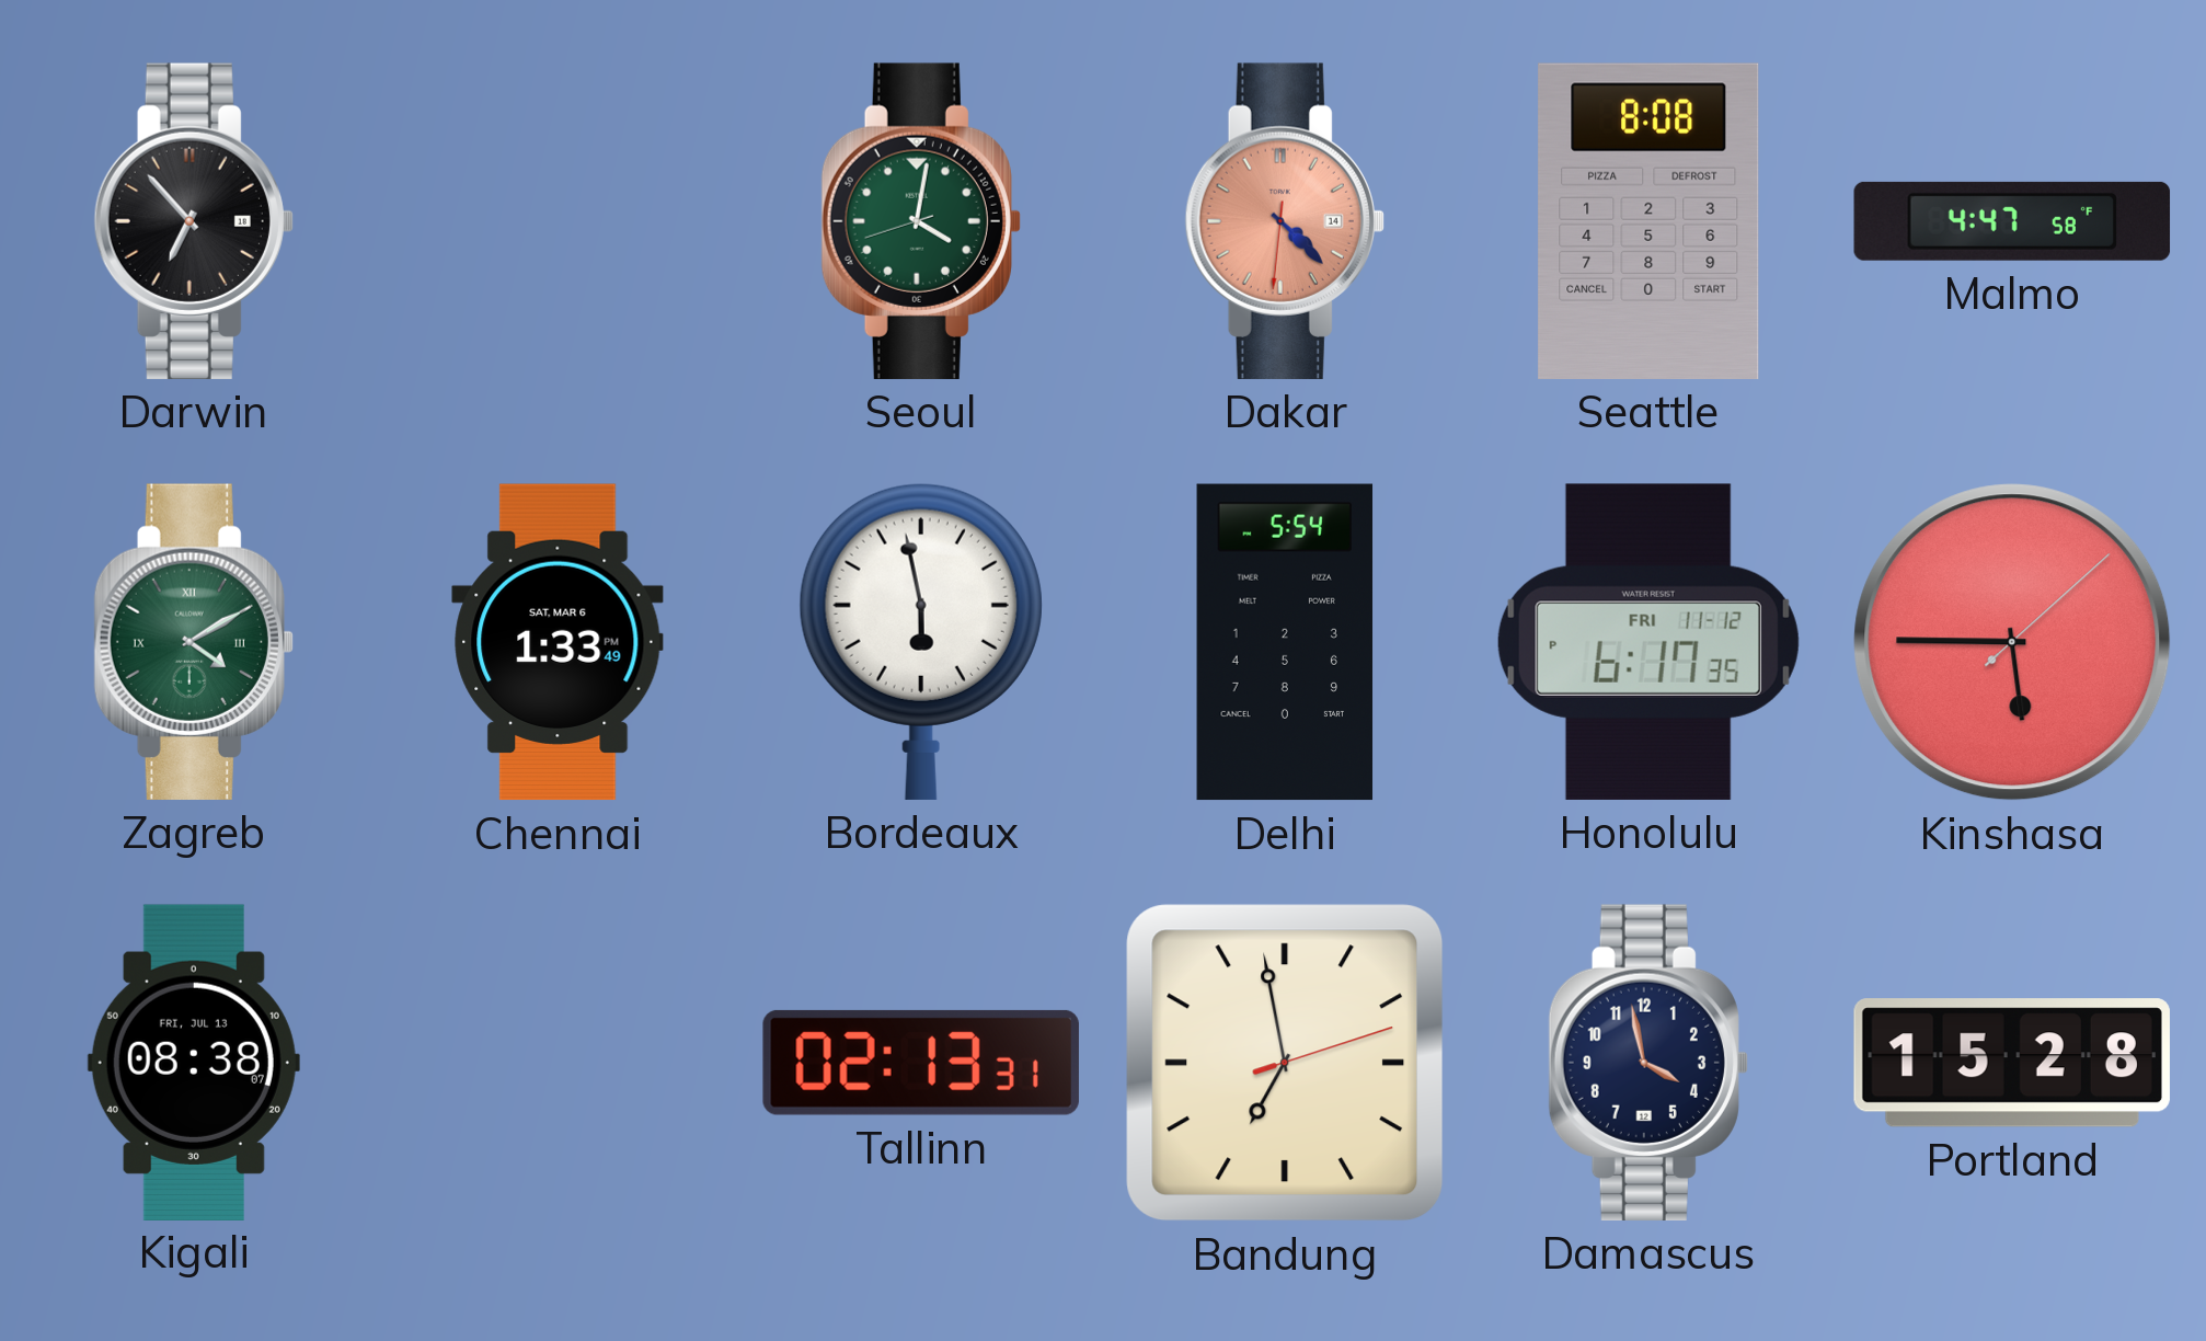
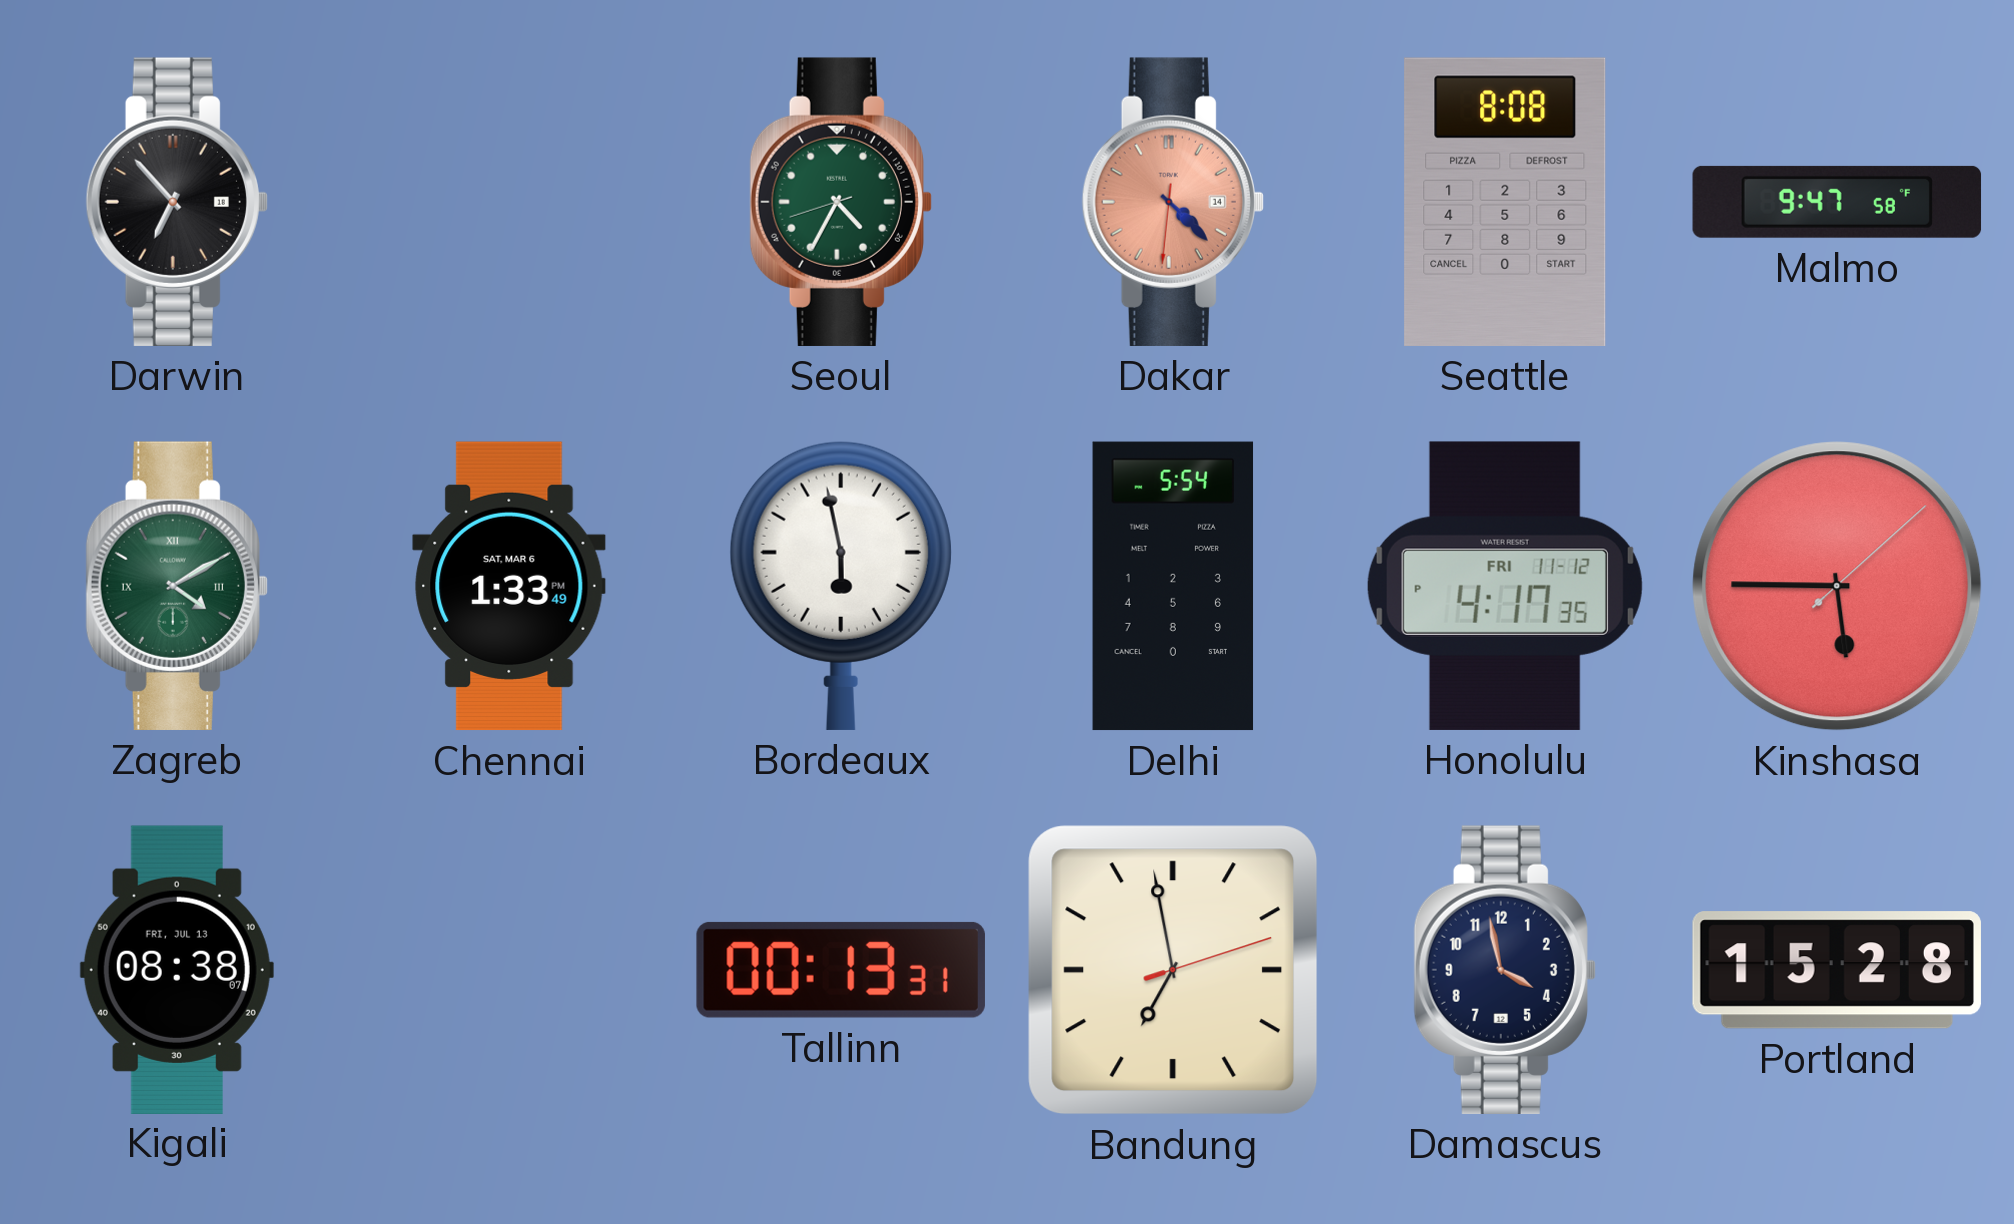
Seoul: 4:01 -> 4:34
Malmo: 4:47 -> 9:47
Honolulu: 6:17 -> 4:17
Tallinn: 02:13 -> 00:13
